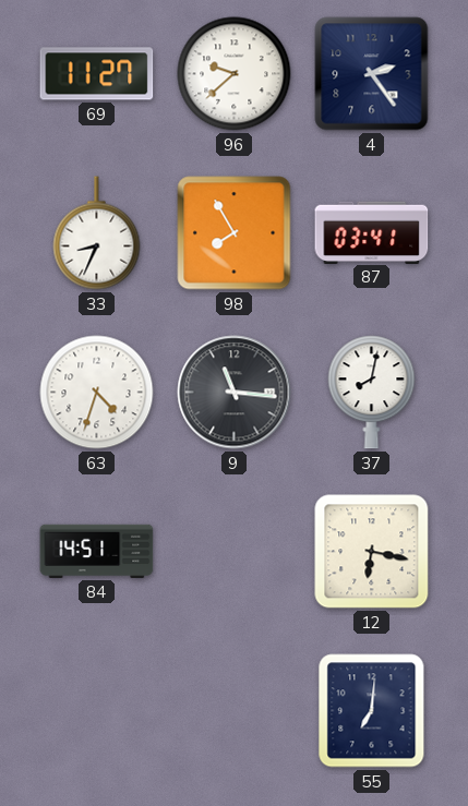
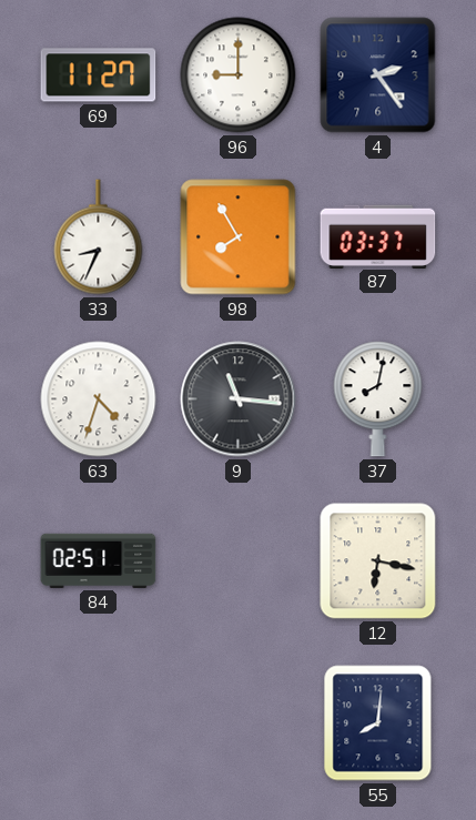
96: 9:38 -> 9:00
87: 03:41 -> 03:37
84: 14:51 -> 02:51
55: 7:01 -> 8:01
